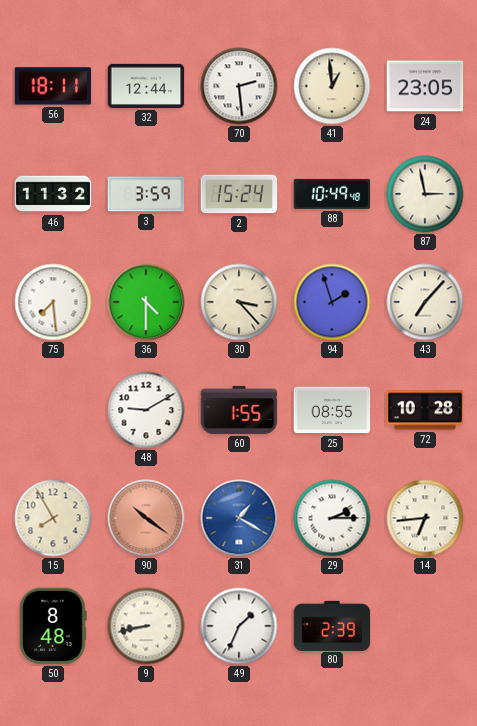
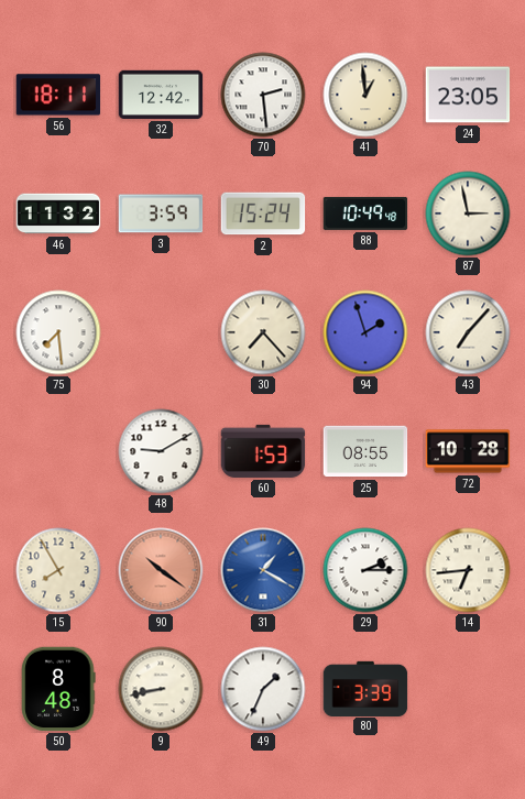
32: 12:44 -> 12:42
36: 4:30 -> none
30: 3:23 -> 7:23
60: 1:55 -> 1:53
80: 2:39 -> 3:39
